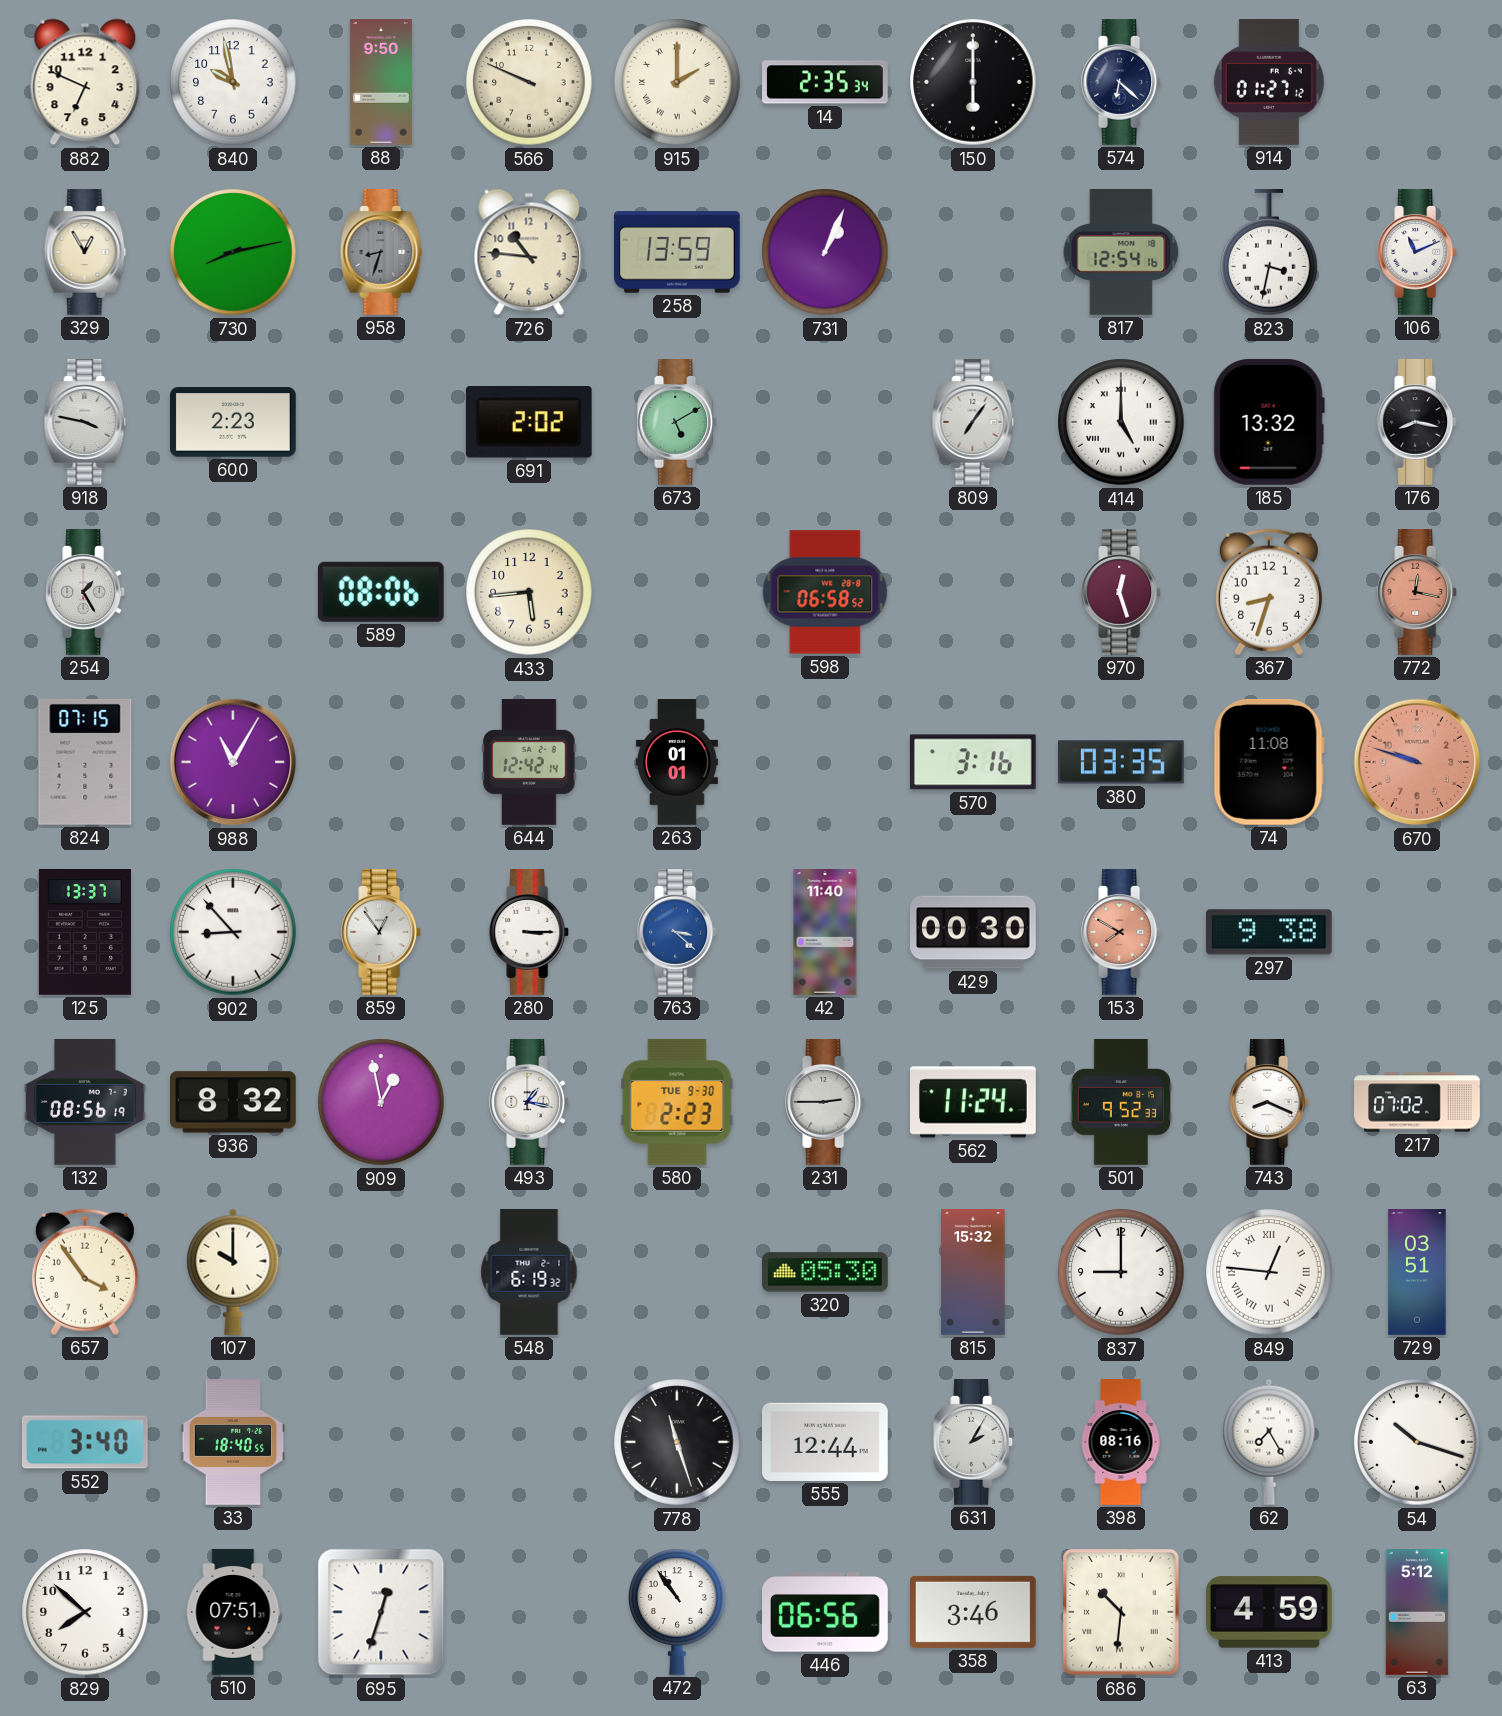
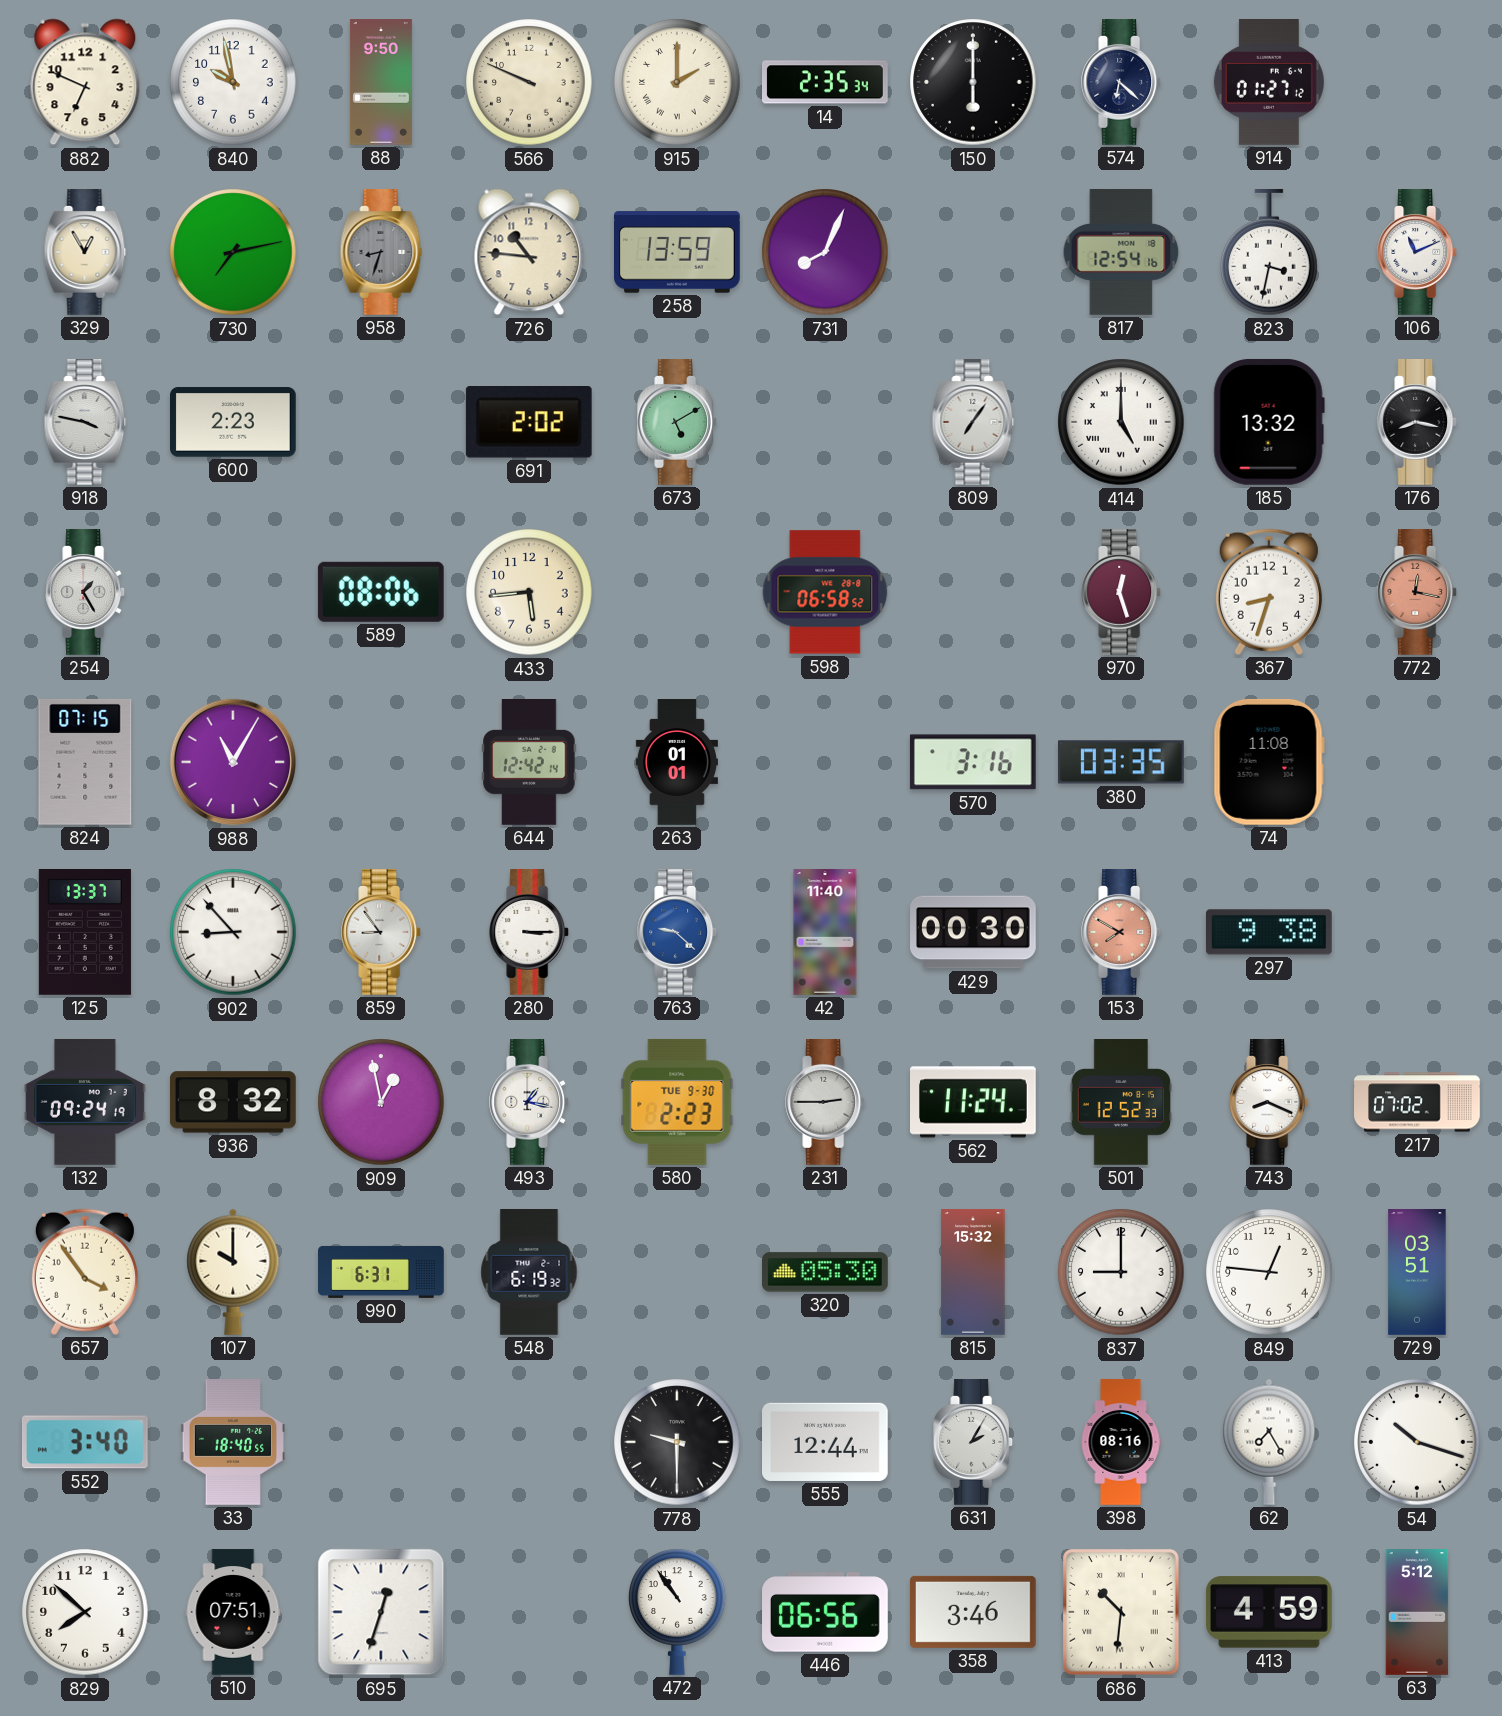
730: 8:13 -> 7:13
731: 1:04 -> 8:04
670: 9:48 -> none
859: 12:54 -> 8:54
763: 3:22 -> 9:22
132: 08:56 -> 09:24
501: 9:52 -> 12:52
990: none -> 6:31
849 numerals: Roman -> Arabic
778: 11:27 -> 9:30
